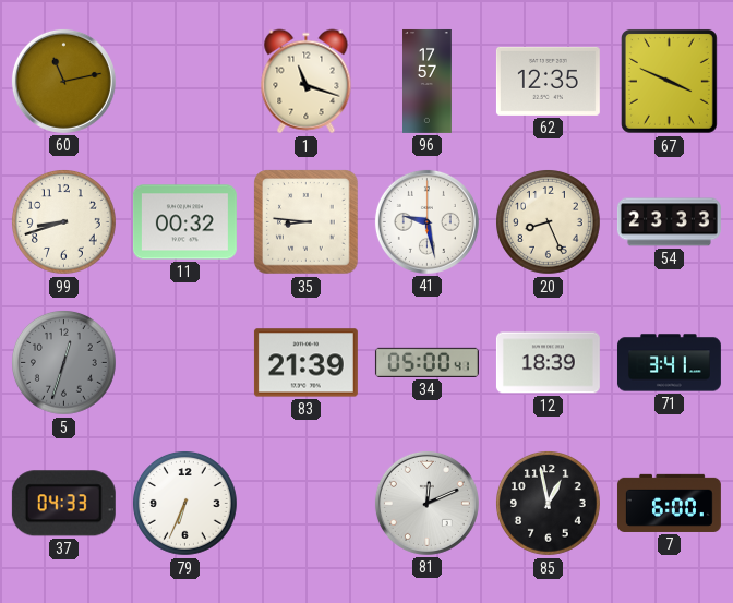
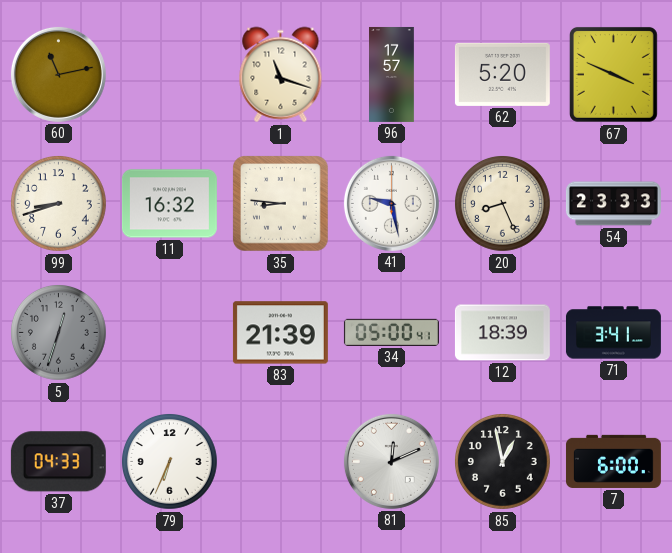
62: 12:35 -> 5:20
11: 00:32 -> 16:32
